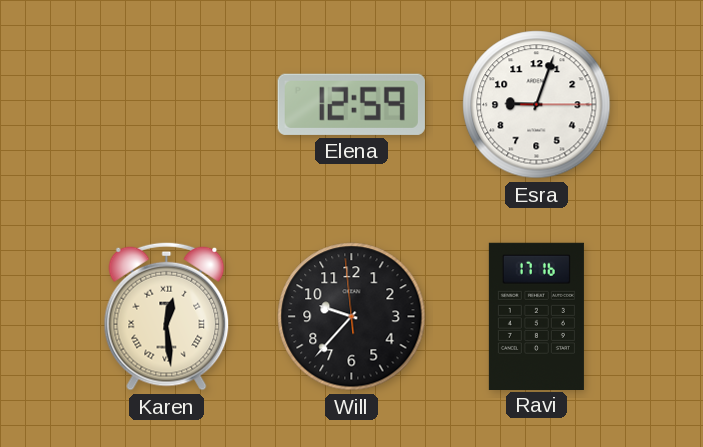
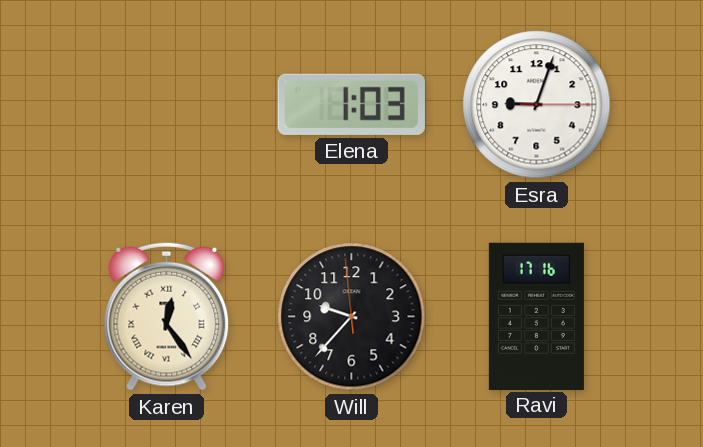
Elena: 12:59 -> 1:03
Karen: 12:29 -> 12:24
